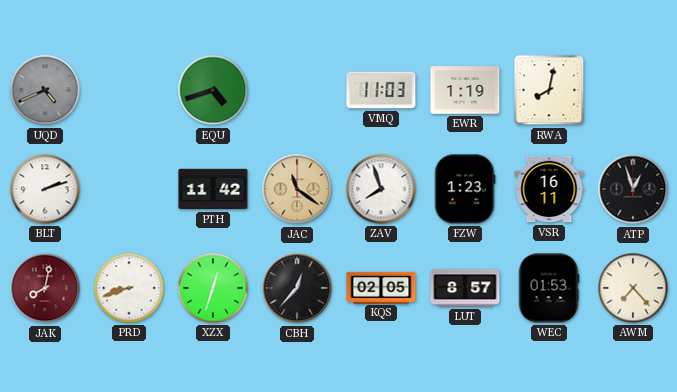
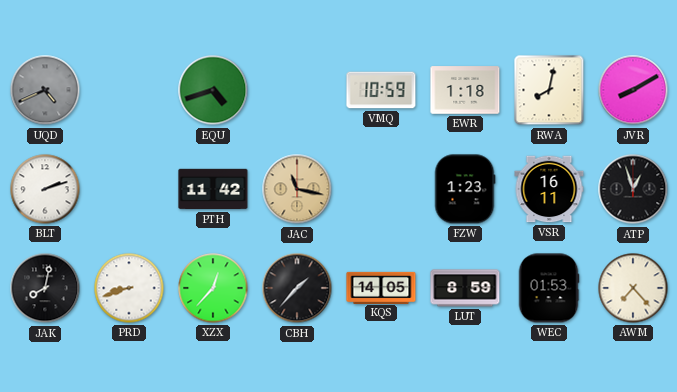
VMQ: 11:03 -> 10:59
EWR: 1:19 -> 1:18
JVR: none -> 8:10
JAC: 11:21 -> 11:17
ZAV: 7:57 -> none
JAK dial: burgundy -> black
XZX: 12:33 -> 12:37
CBH: 12:37 -> 1:37
KQS: 02:05 -> 14:05
LUT: 8:57 -> 8:59
